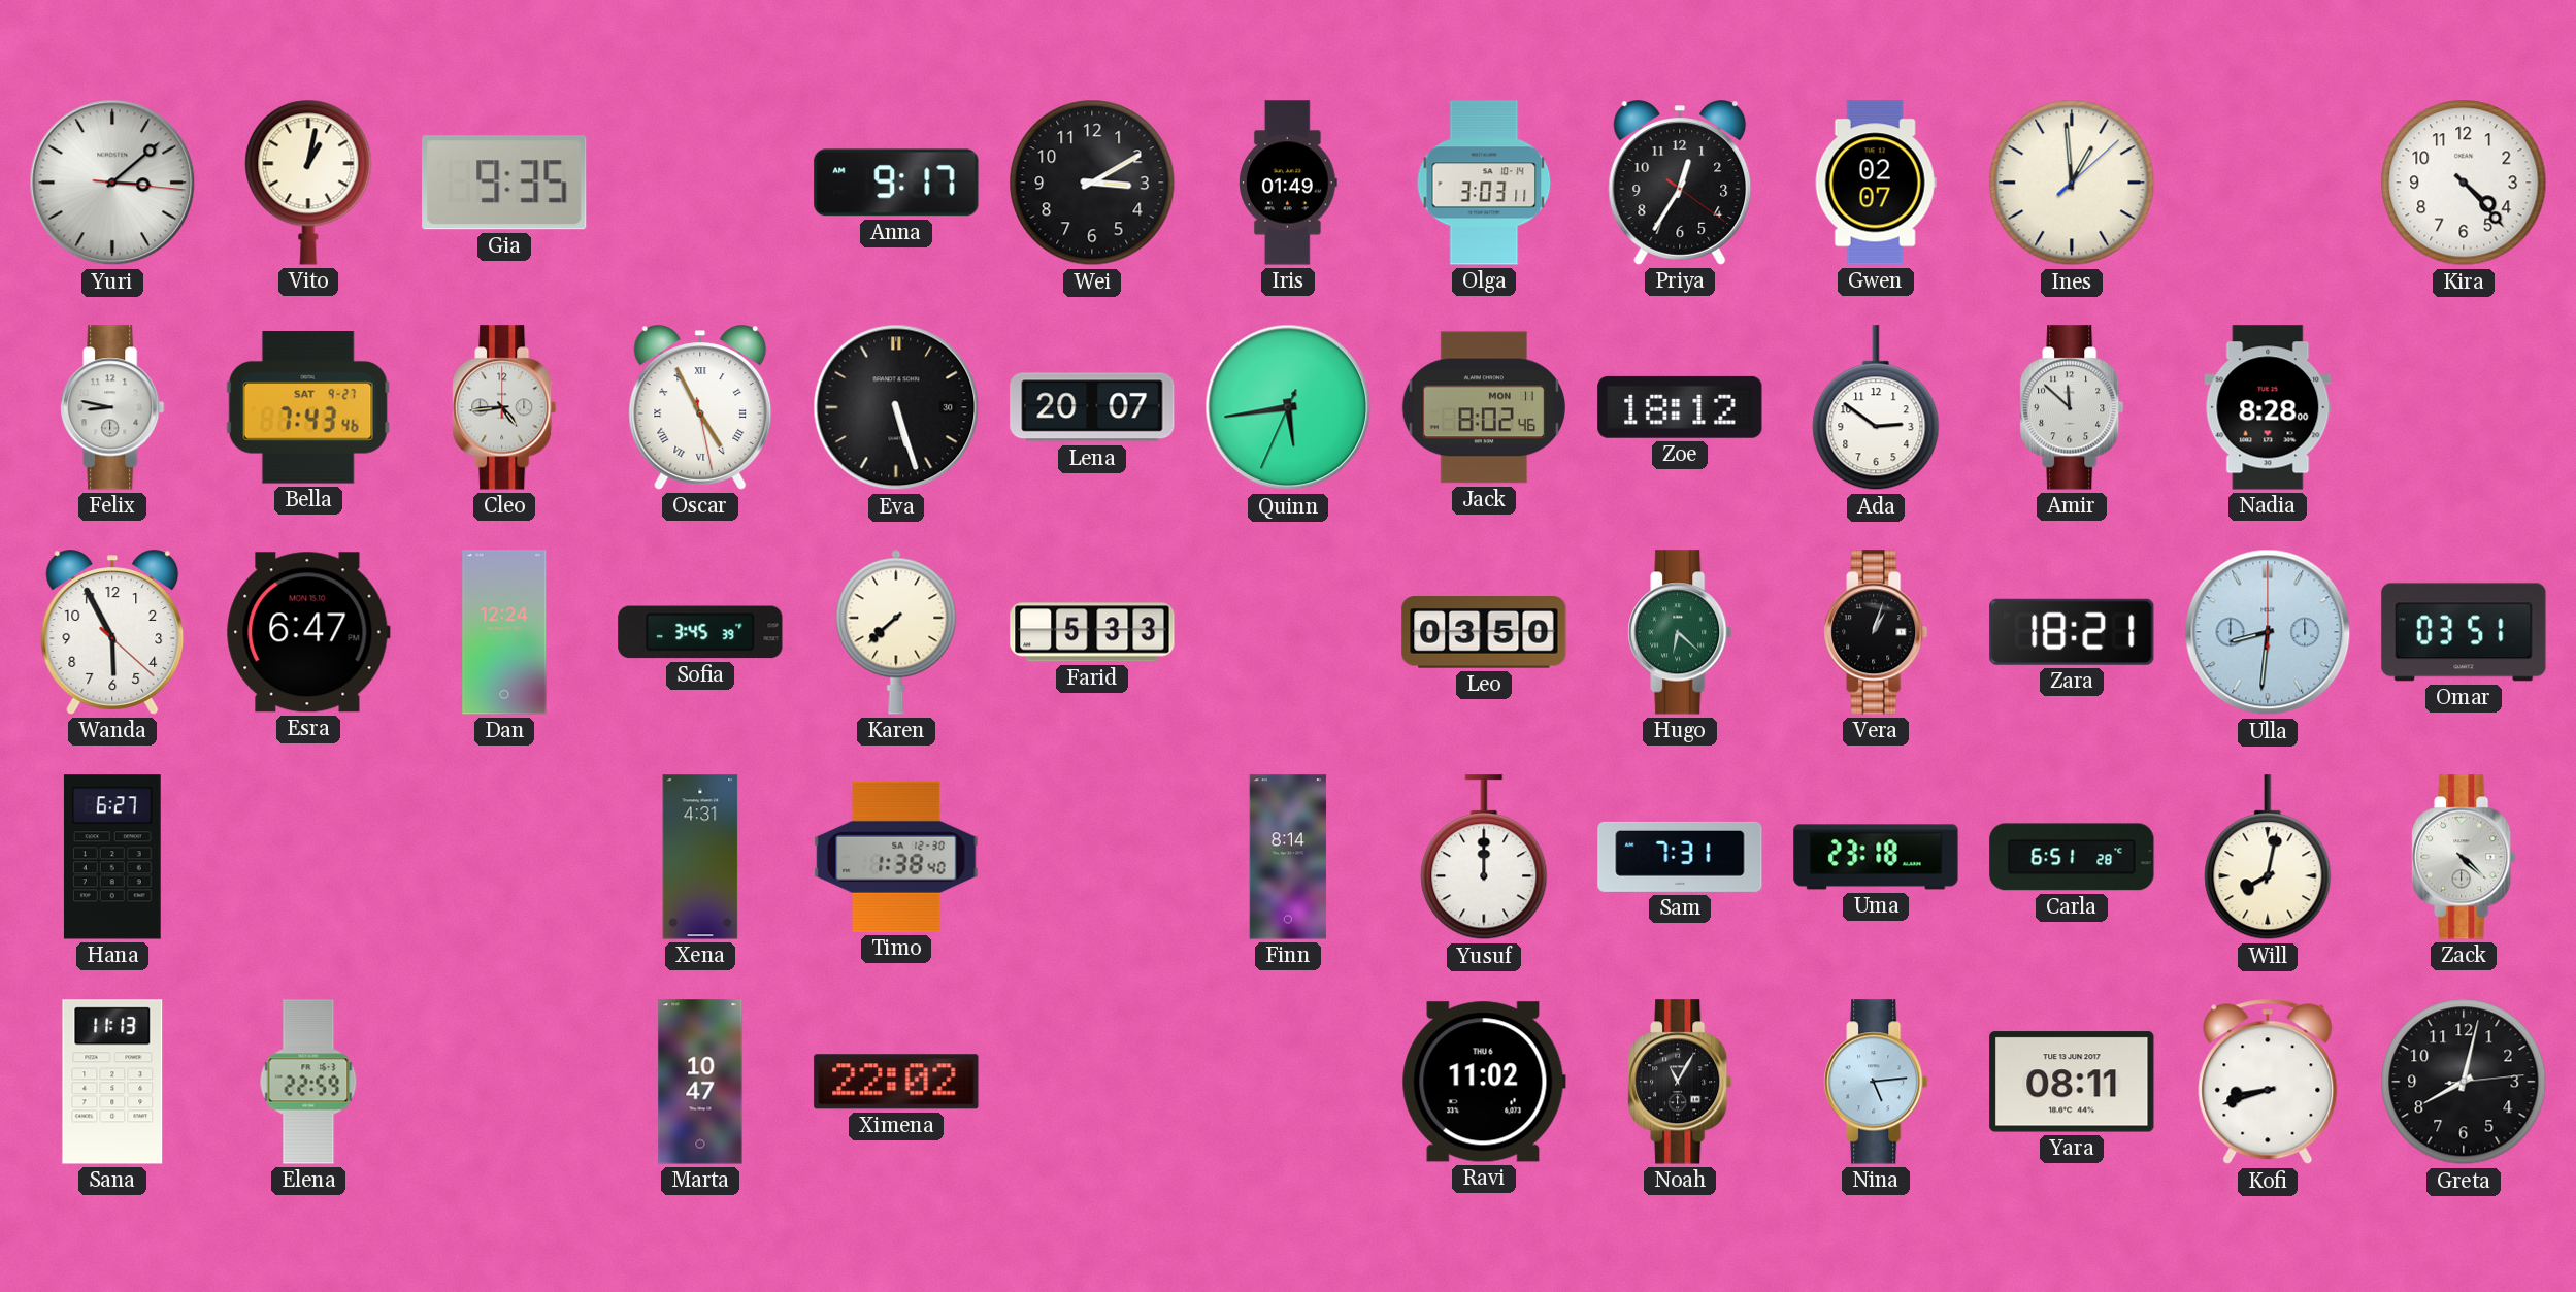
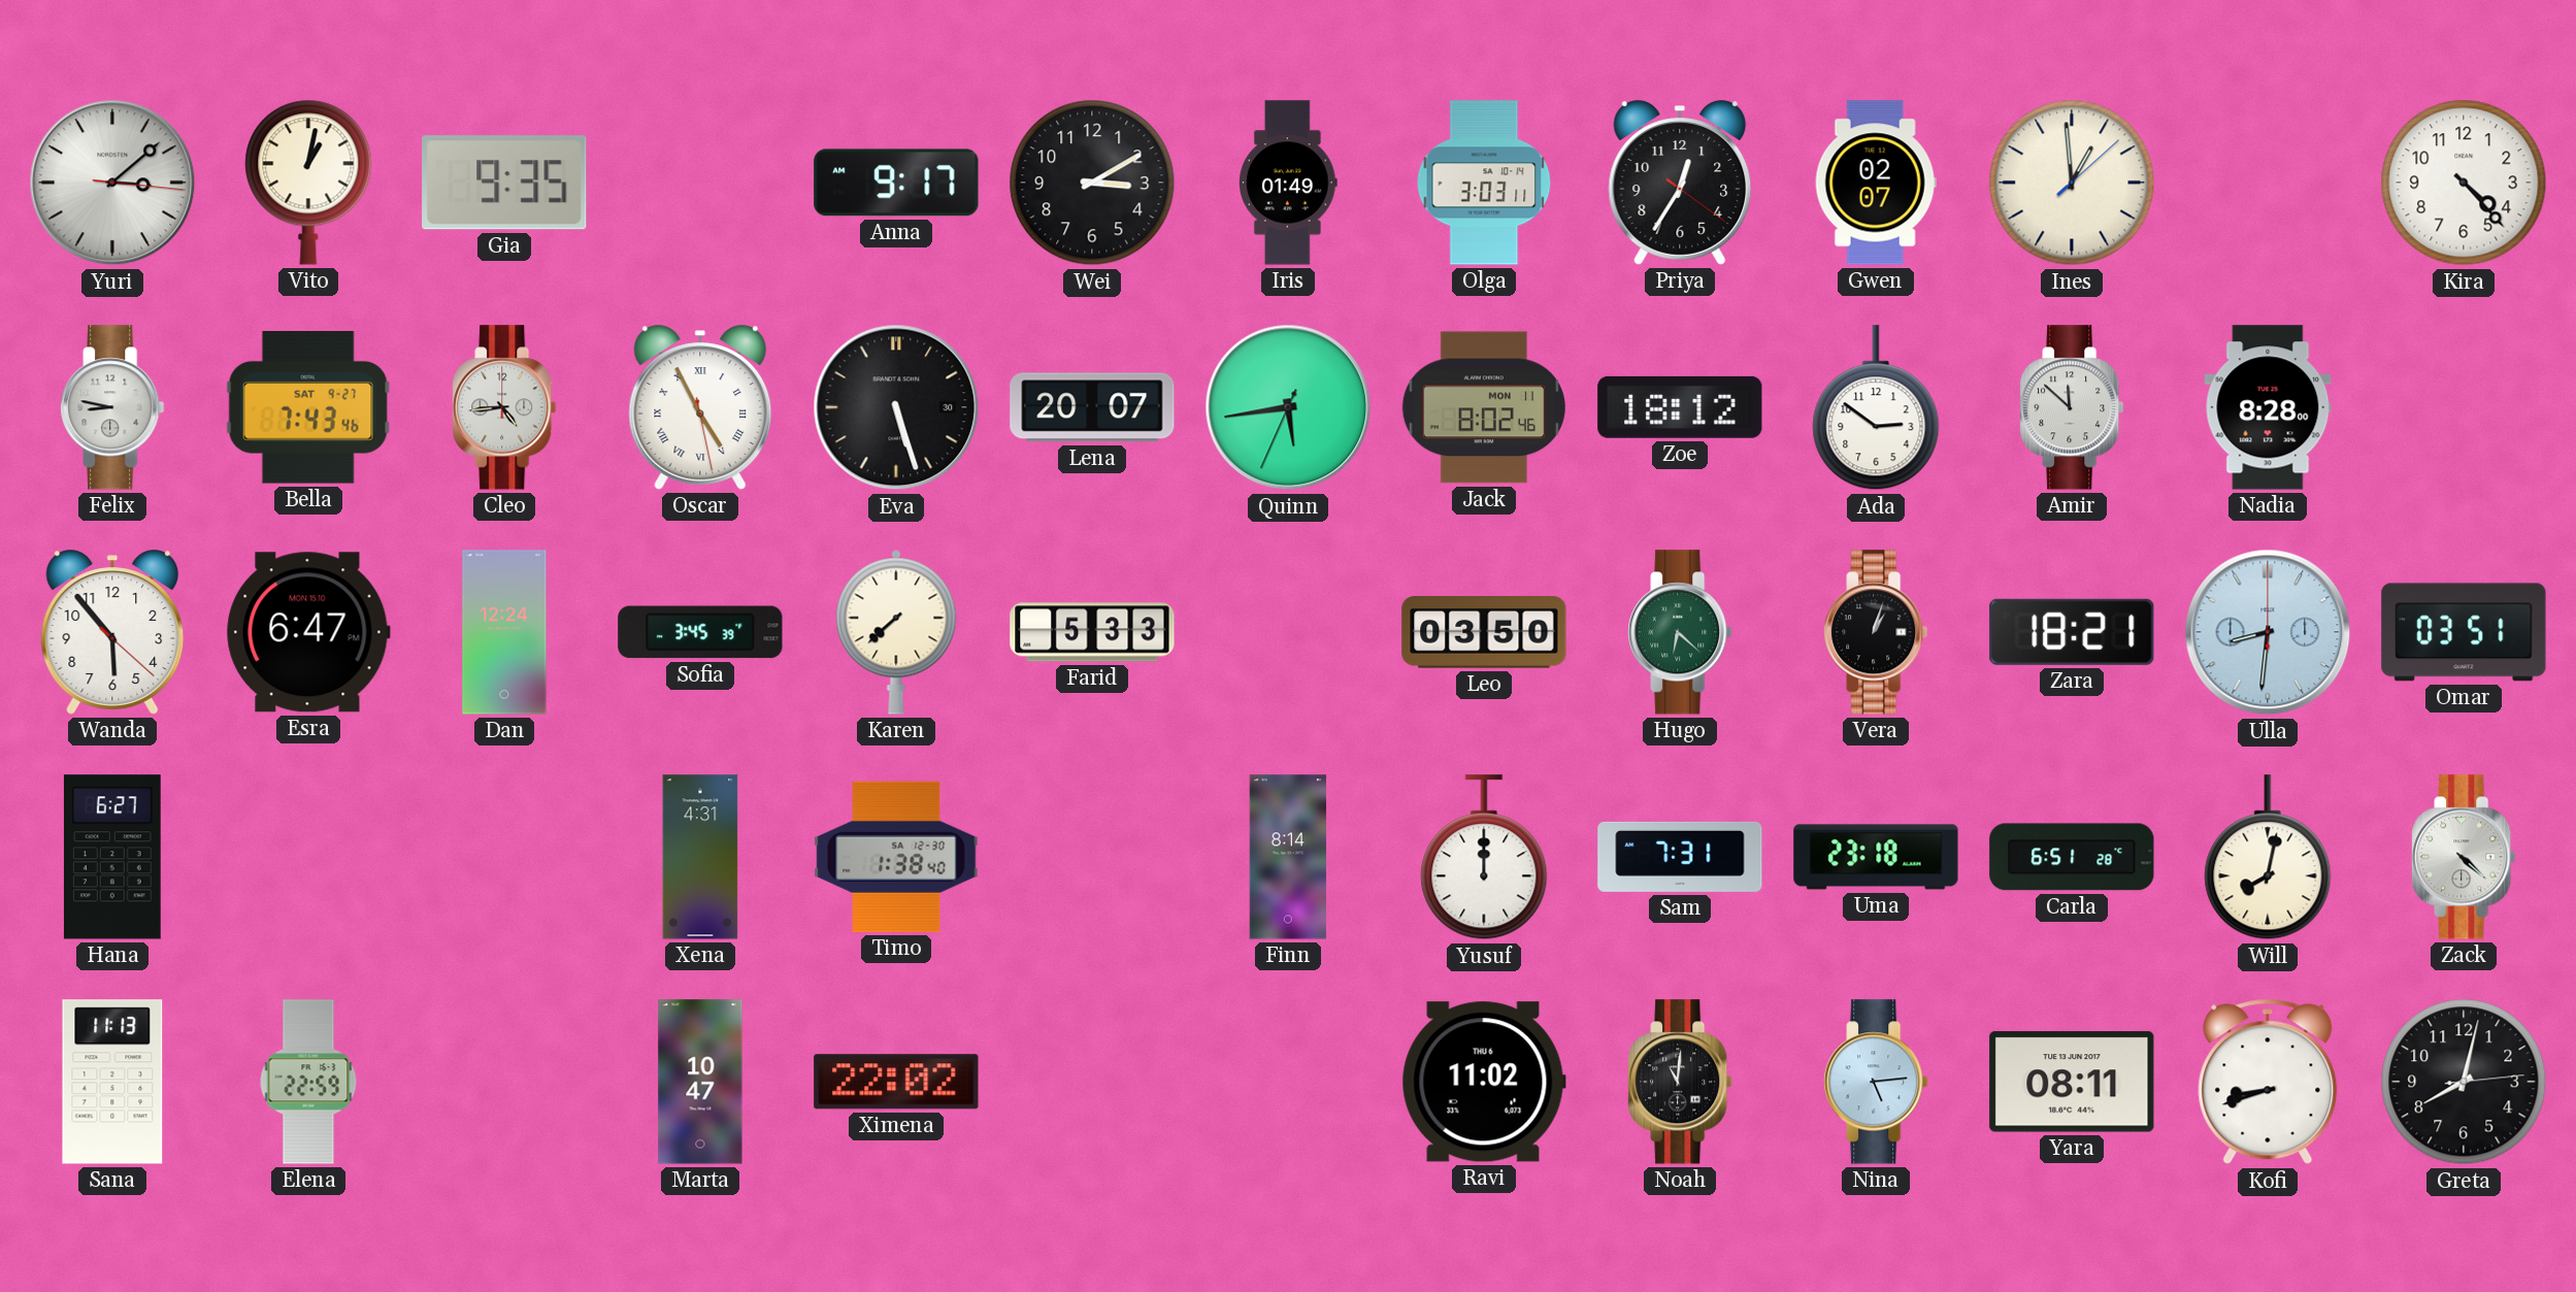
Wanda: 5:55 -> 5:53
Noah: 11:05 -> 11:01
